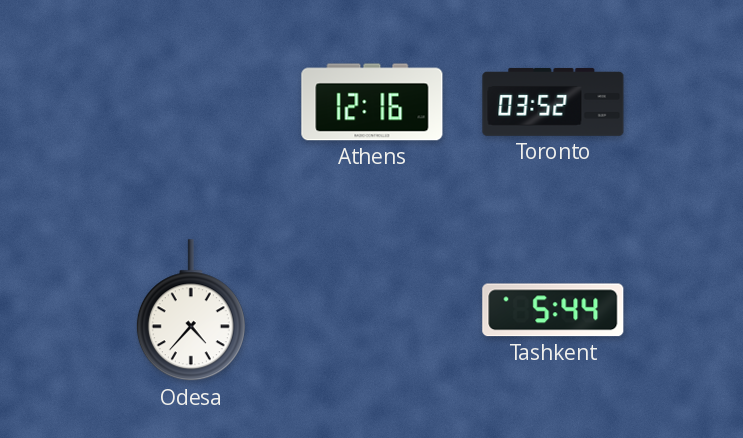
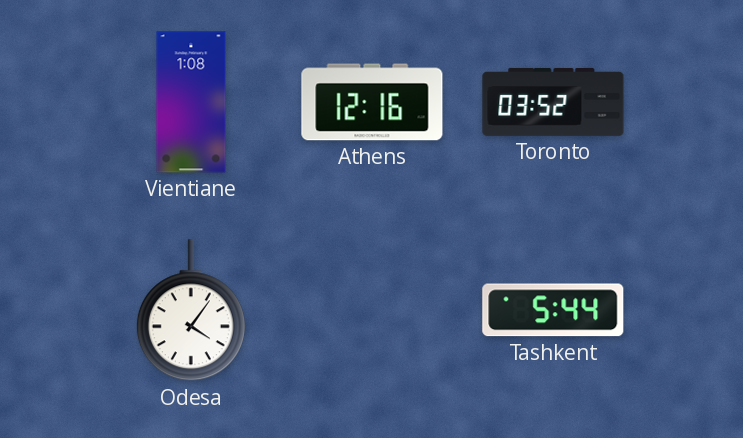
Vientiane: none -> 1:08
Odesa: 4:37 -> 4:06
